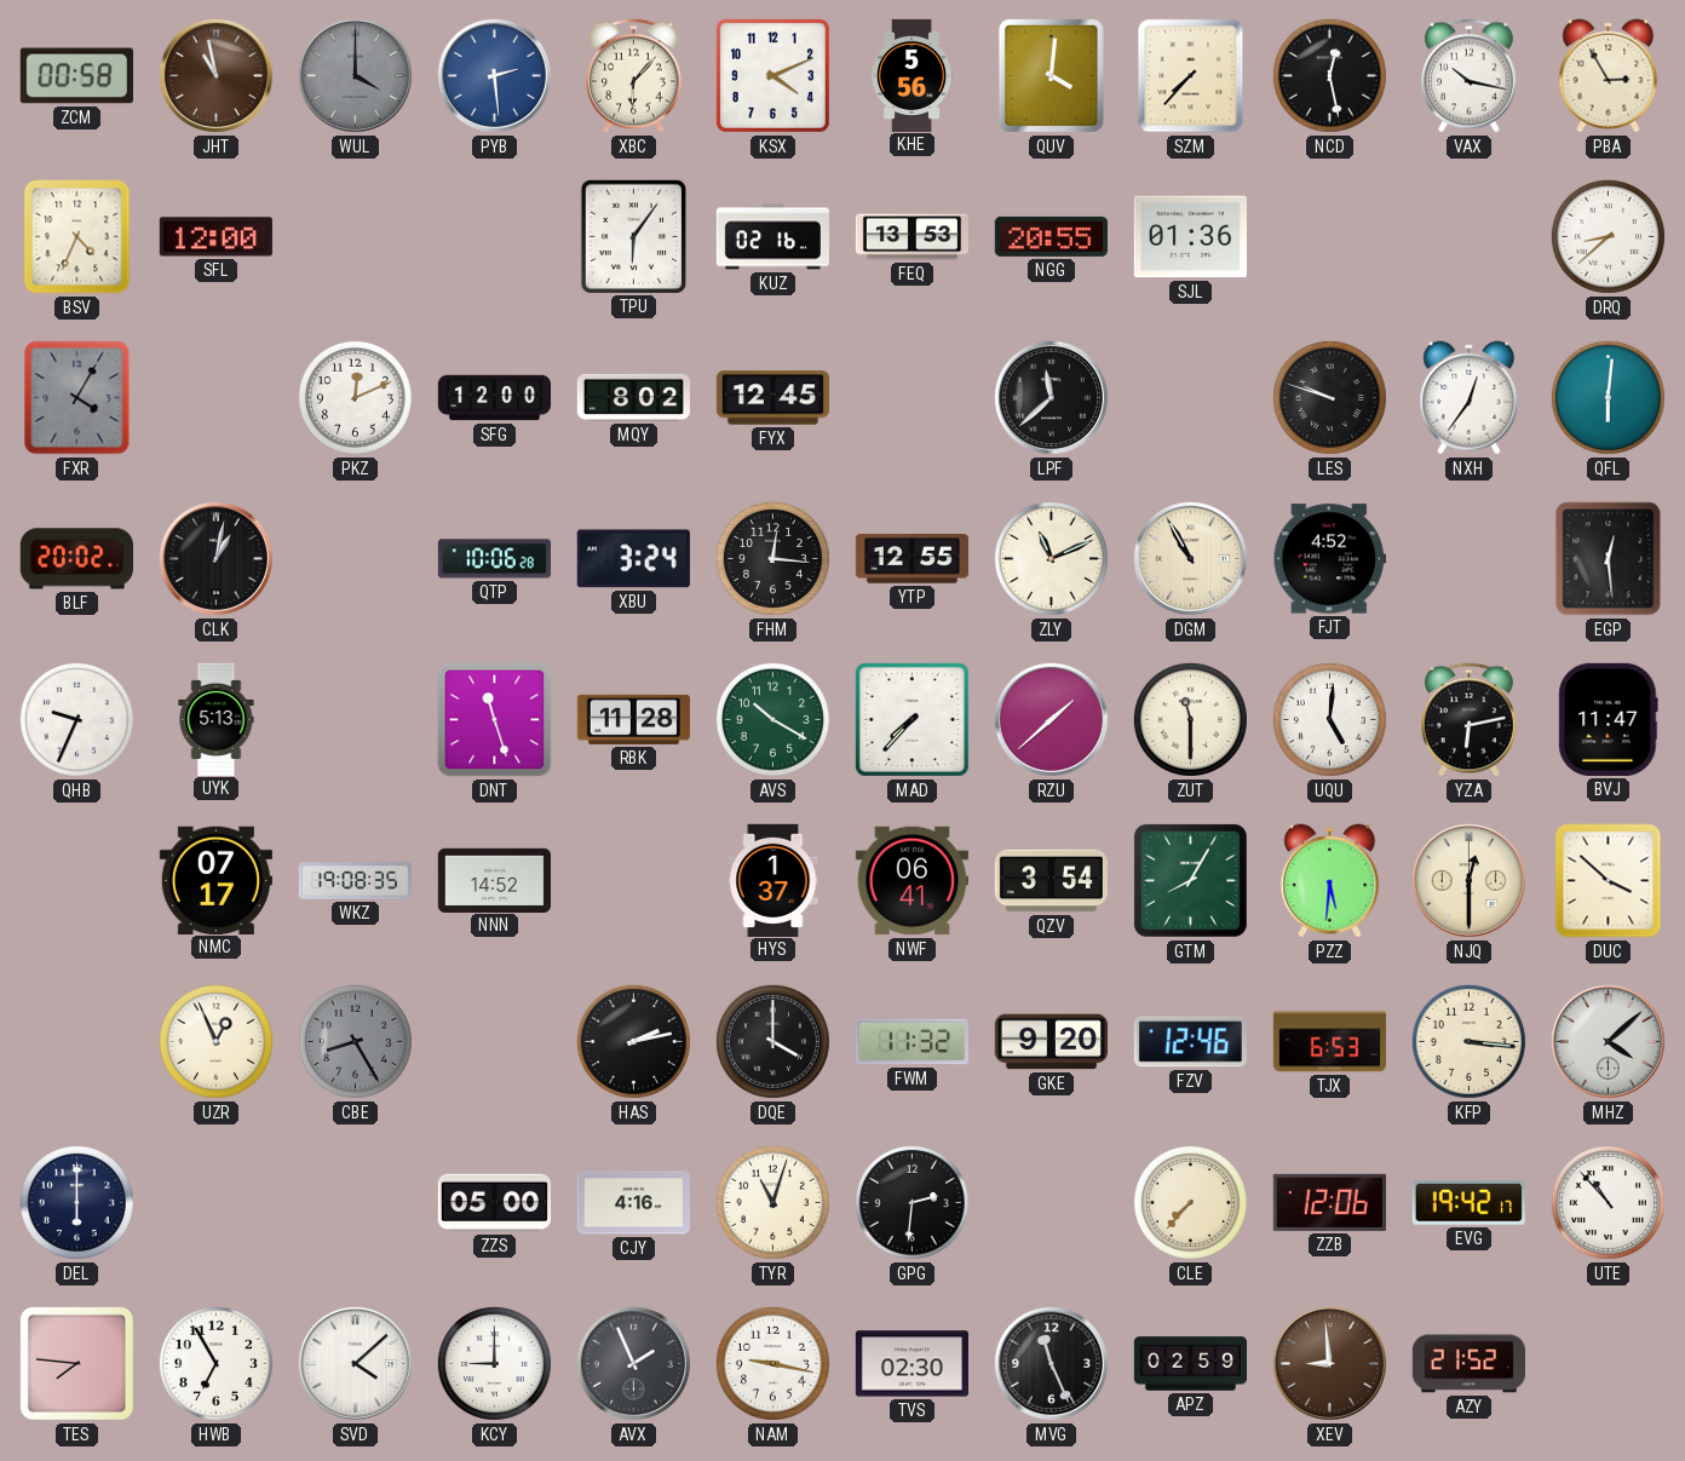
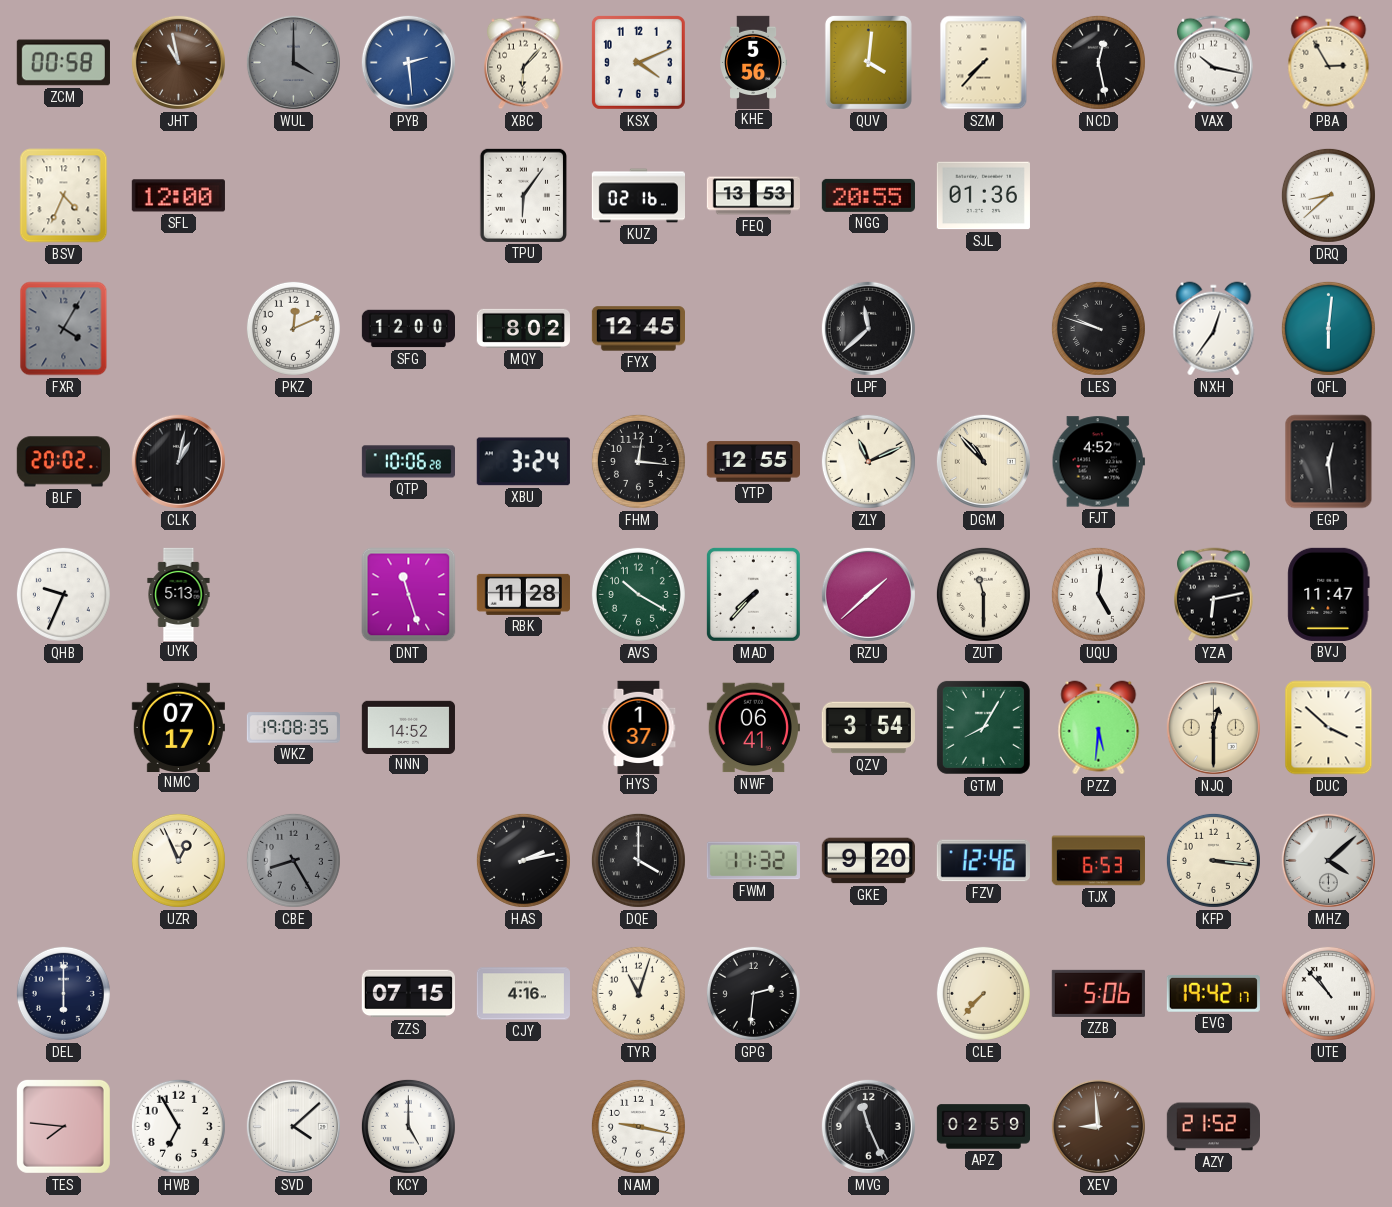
DGM: 10:55 -> 10:53
ZZS: 05:00 -> 07:15
ZZB: 12:06 -> 5:06
KCY: 9:00 -> 5:00
AVX: 1:56 -> none
TVS: 02:30 -> none
